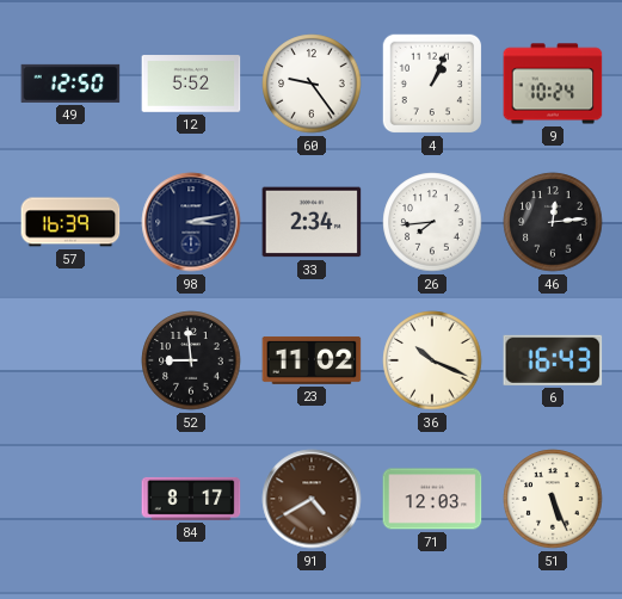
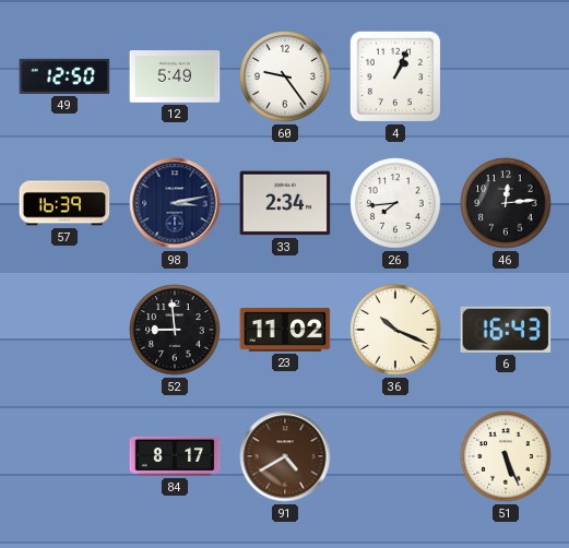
12: 5:52 -> 5:49
9: 10:24 -> none
71: 12:03 -> none
